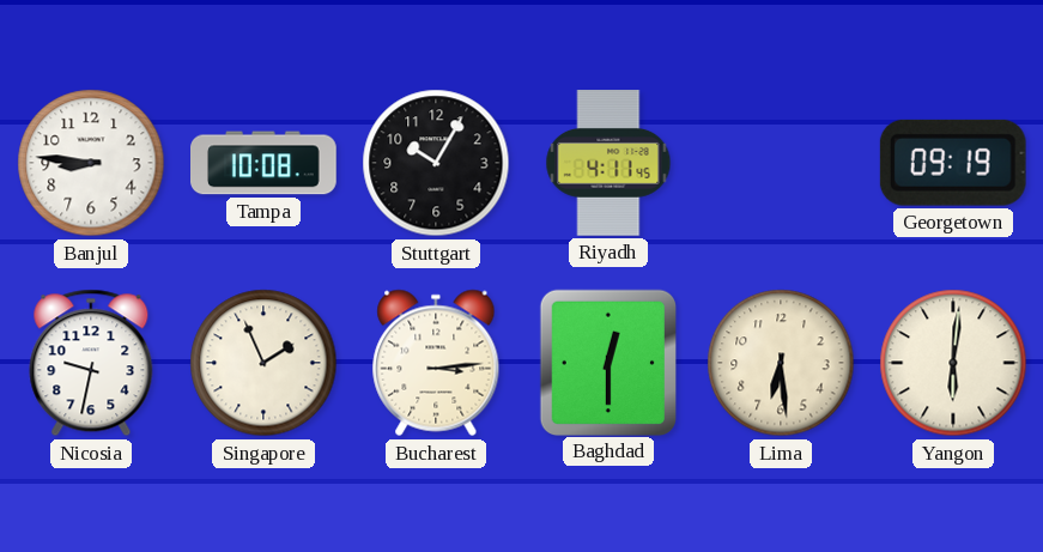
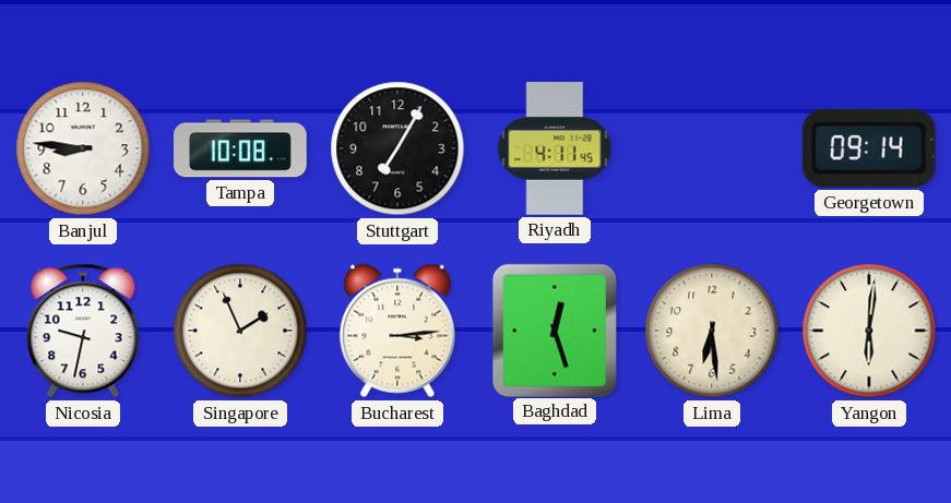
Stuttgart: 10:05 -> 7:05
Georgetown: 09:19 -> 09:14
Baghdad: 12:30 -> 12:27
